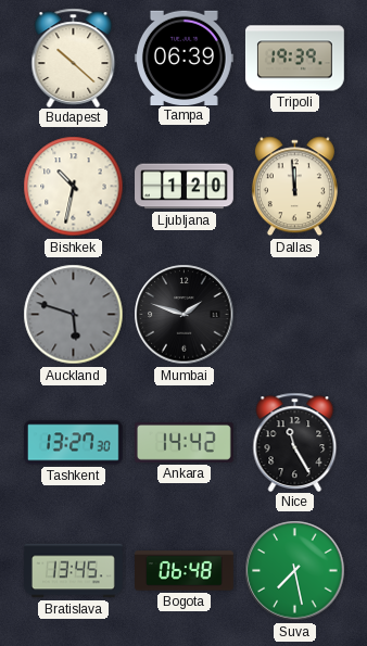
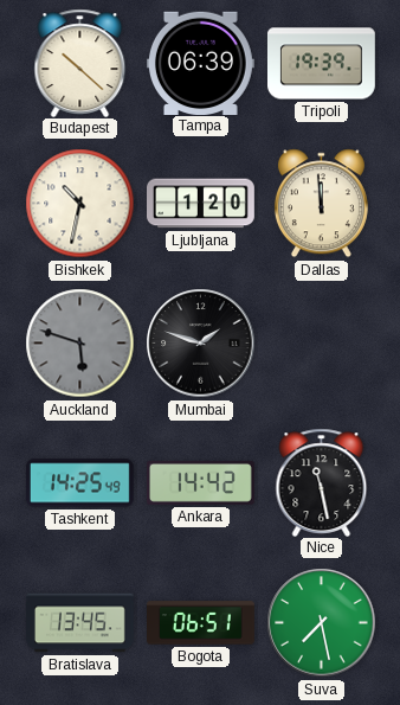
Tashkent: 13:27 -> 14:25
Nice: 11:25 -> 11:28
Bogota: 06:48 -> 06:51
